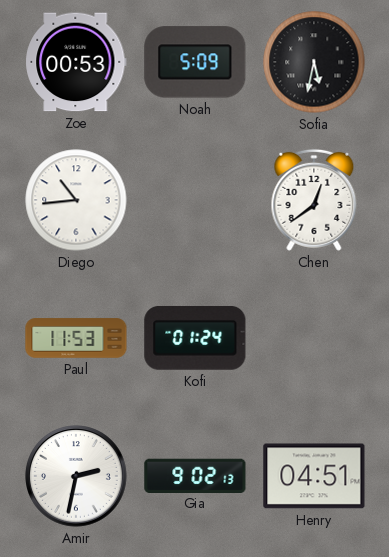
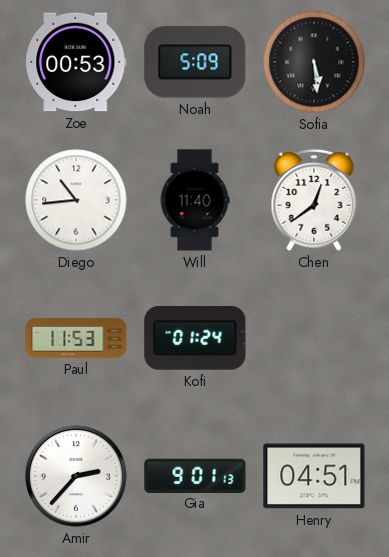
Sofia: 5:32 -> 5:29
Will: none -> 11:40
Amir: 2:32 -> 2:37
Gia: 9:02 -> 9:01
